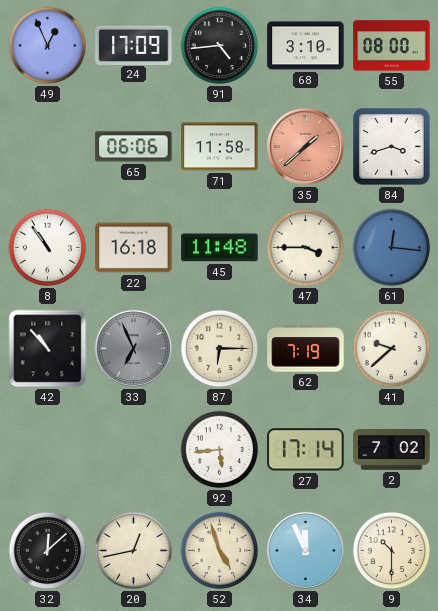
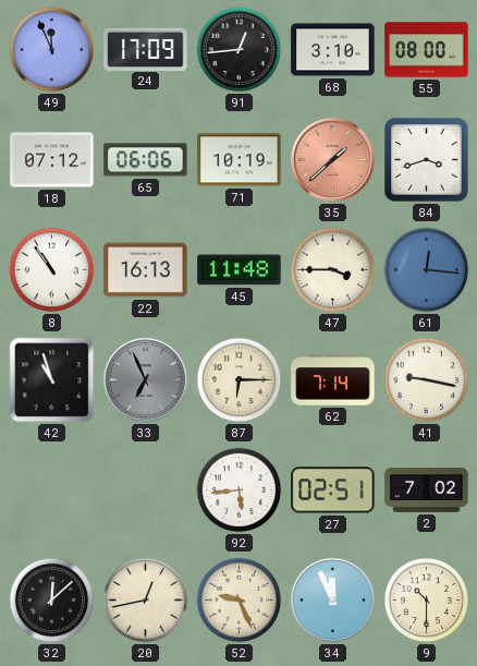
49: 12:56 -> 11:56
91: 4:44 -> 12:44
18: none -> 07:12
71: 11:58 -> 10:19
22: 16:18 -> 16:13
42: 10:53 -> 10:57
62: 7:19 -> 7:14
41: 9:38 -> 9:17
27: 17:14 -> 02:51
52: 4:57 -> 9:26
